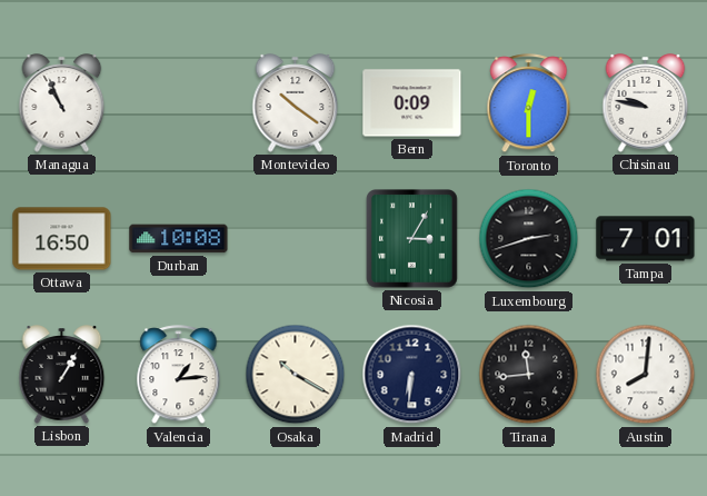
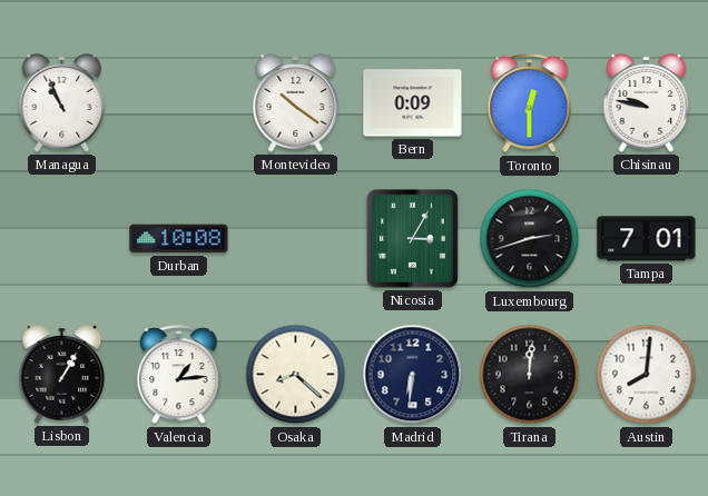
Ottawa: 16:50 -> none
Osaka: 10:20 -> 8:22
Tirana: 11:44 -> 12:01
